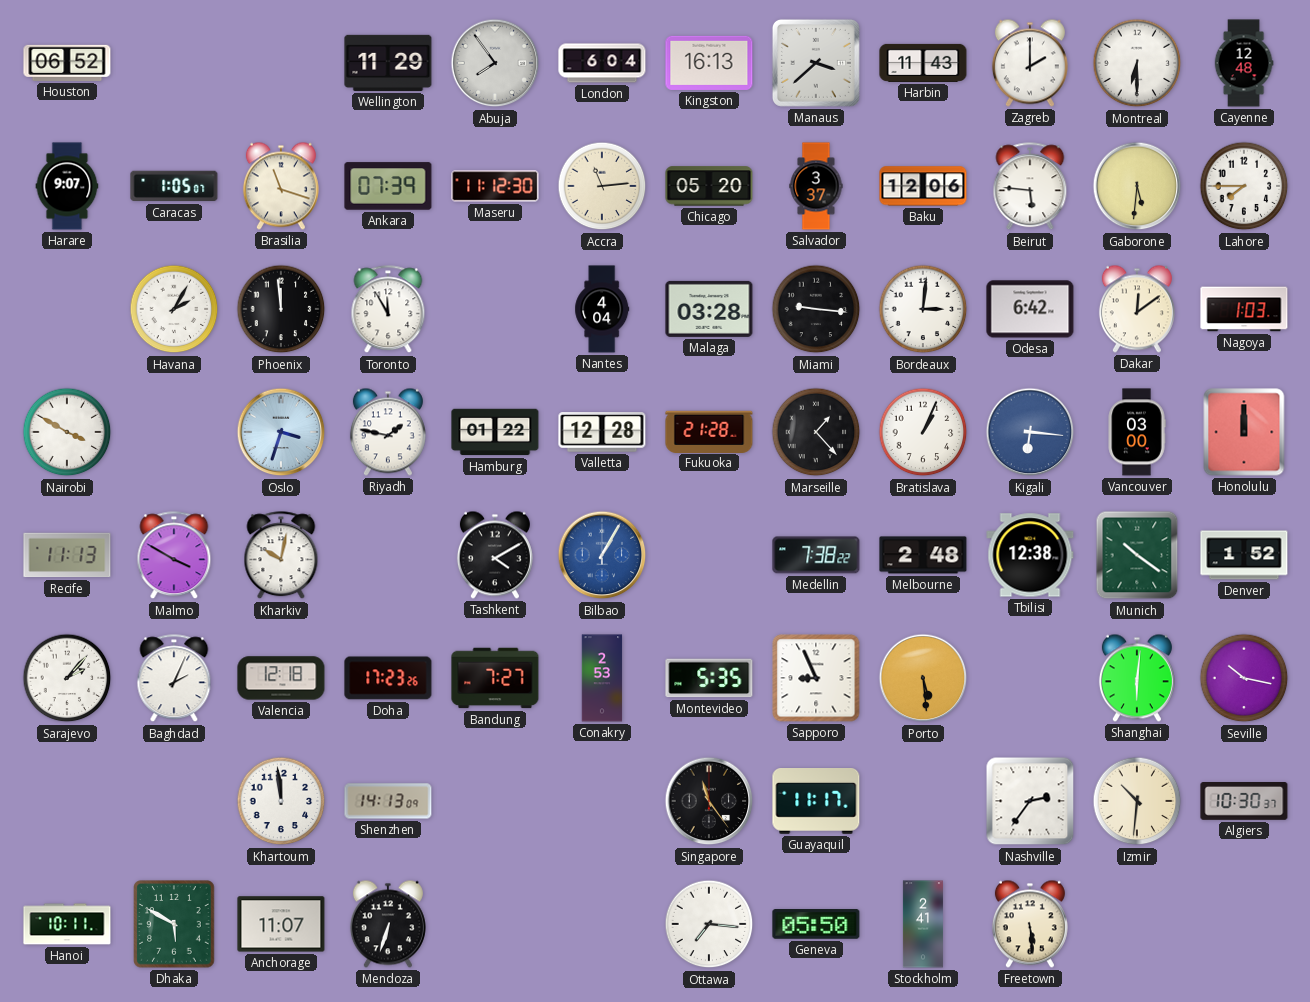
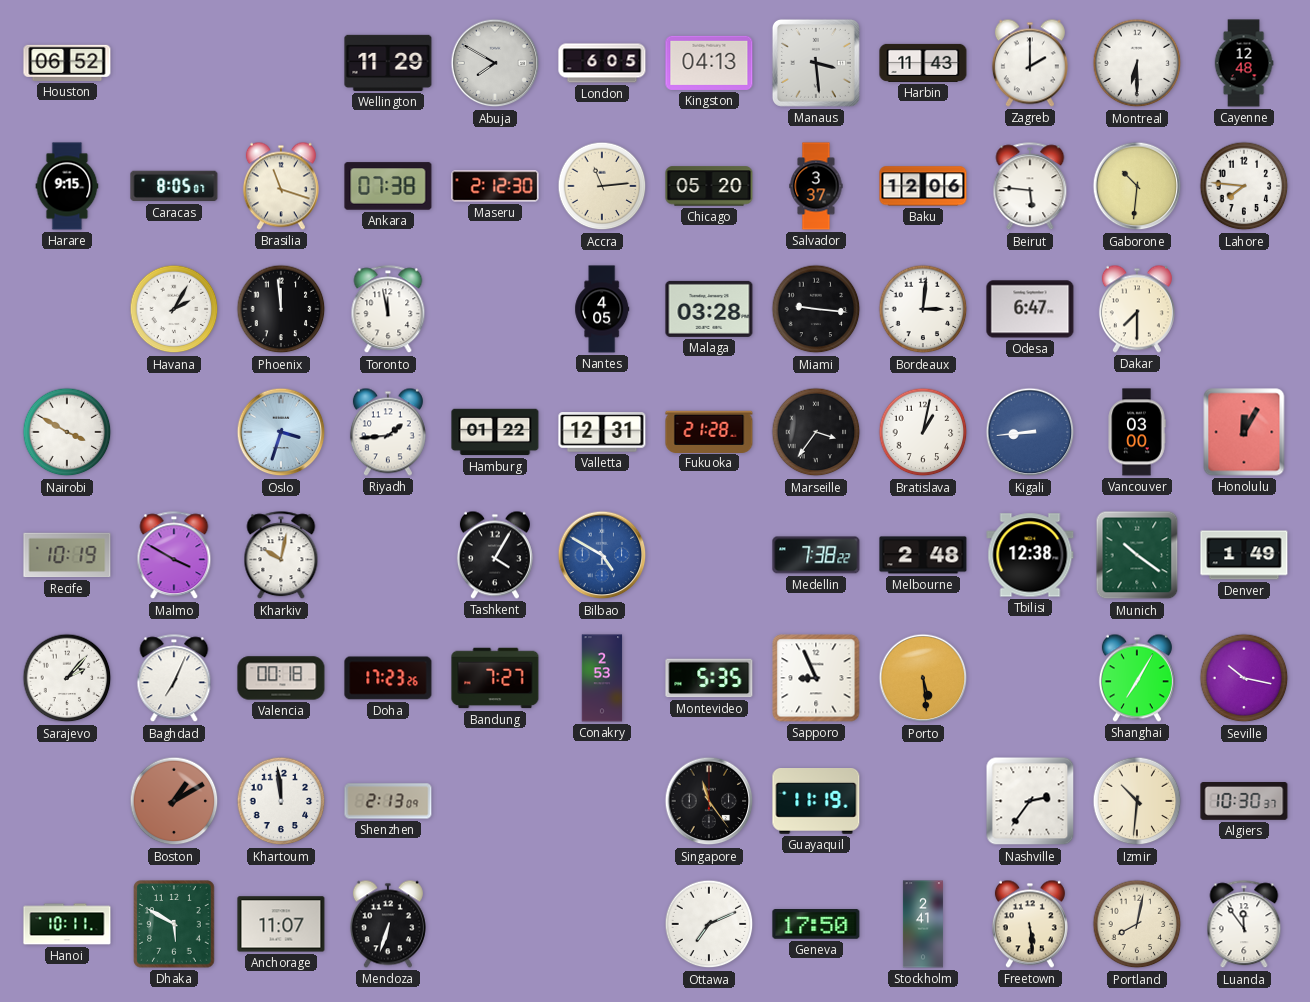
Abuja: 7:54 -> 7:50
London: 6:04 -> 6:05
Kingston: 16:13 -> 04:13
Manaus: 3:38 -> 3:29
Harare: 9:07 -> 9:15
Caracas: 1:05 -> 8:05
Ankara: 07:39 -> 07:38
Maseru: 11:12 -> 2:12
Gaborone: 5:31 -> 10:31
Lahore: 7:45 -> 7:46
Toronto: 11:55 -> 11:58
Nantes: 4:04 -> 4:05
Odesa: 6:42 -> 6:47
Dakar: 12:09 -> 7:30
Nagoya: 1:03 -> none
Riyadh: 1:47 -> 1:44
Valletta: 12:28 -> 12:31
Marseille: 1:23 -> 3:36
Bratislava: 1:04 -> 1:02
Kigali: 6:16 -> 8:44
Honolulu: 12:00 -> 12:05
Recife: 11:13 -> 10:19
Tashkent: 4:10 -> 4:05
Bilbao: 1:05 -> 4:50
Denver: 1:52 -> 1:49
Baghdad: 2:04 -> 7:04
Valencia: 12:18 -> 00:18
Shanghai: 6:01 -> 7:05
Boston: none -> 1:10
Shenzhen: 14:13 -> 2:13
Guayaquil: 11:17 -> 11:19
Ottawa: 7:16 -> 7:11
Geneva: 05:50 -> 17:50
Portland: none -> 8:02
Luanda: none -> 11:54
